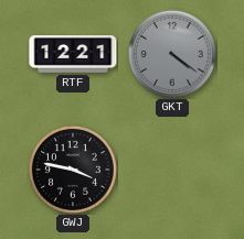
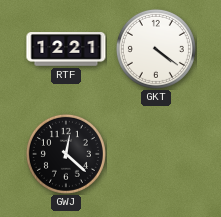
GKT dial: grey -> white
GWJ: 3:47 -> 12:22
